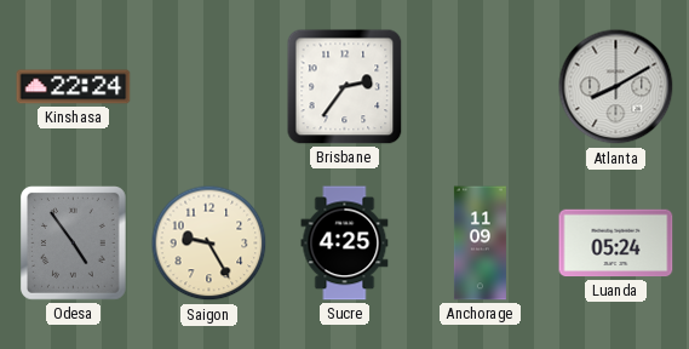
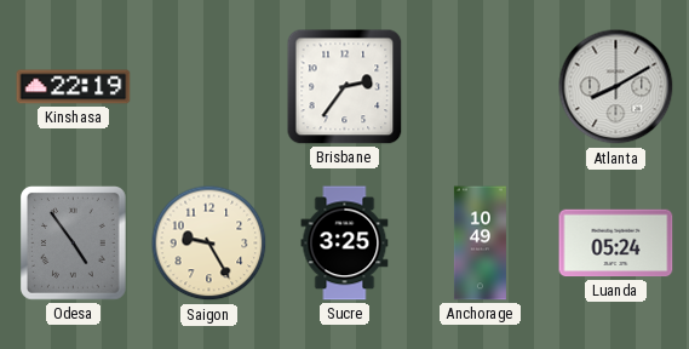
Kinshasa: 22:24 -> 22:19
Sucre: 4:25 -> 3:25
Anchorage: 11:09 -> 10:49
